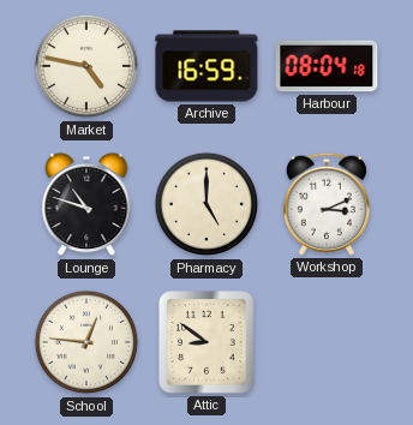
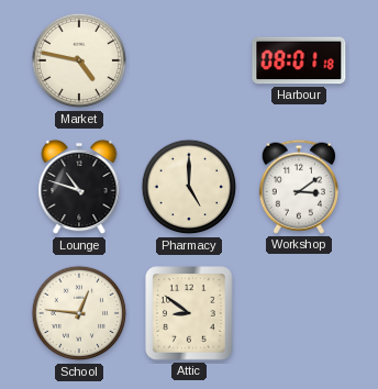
Archive: 16:59 -> none
Harbour: 08:04 -> 08:01
Workshop: 3:11 -> 3:09
